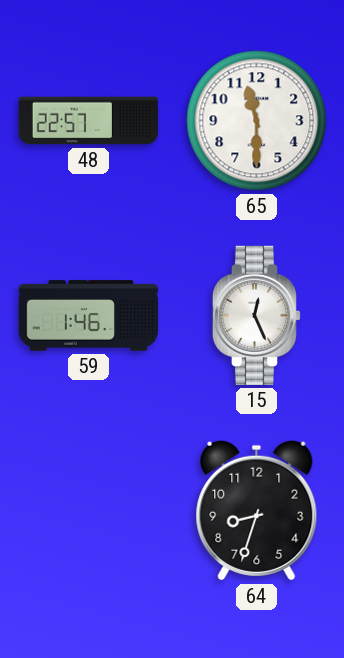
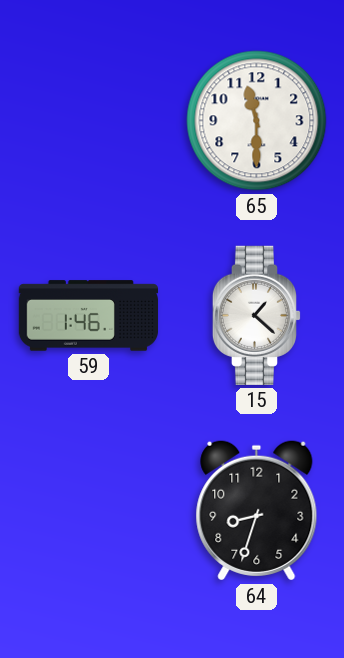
48: 22:57 -> none
15: 12:26 -> 1:22
